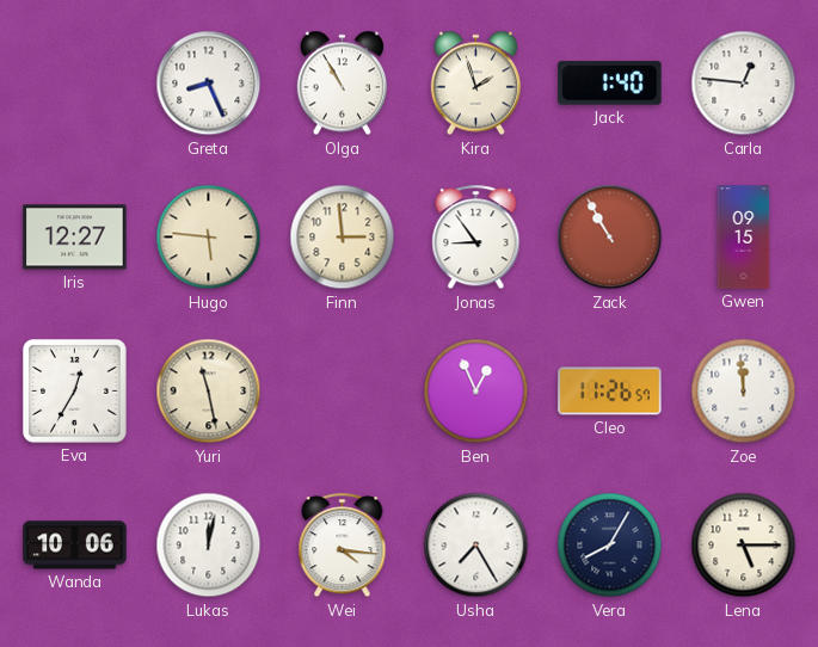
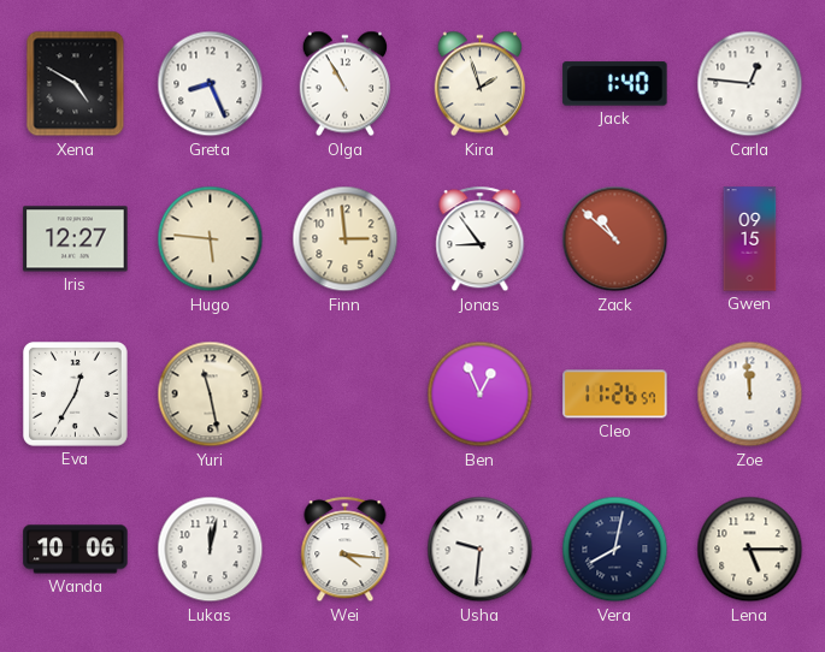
Xena: none -> 4:50
Zack: 10:55 -> 10:52
Usha: 7:25 -> 9:31
Vera: 8:05 -> 8:02
